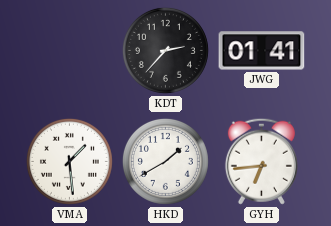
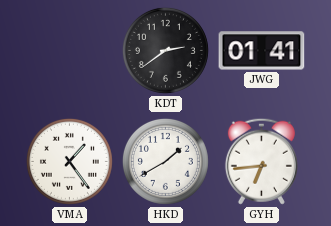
KDT: 2:37 -> 2:39
VMA: 1:29 -> 1:24
